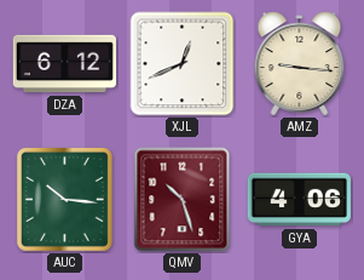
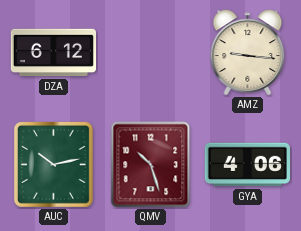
XJL: 12:41 -> none
AUC: 10:16 -> 10:13
